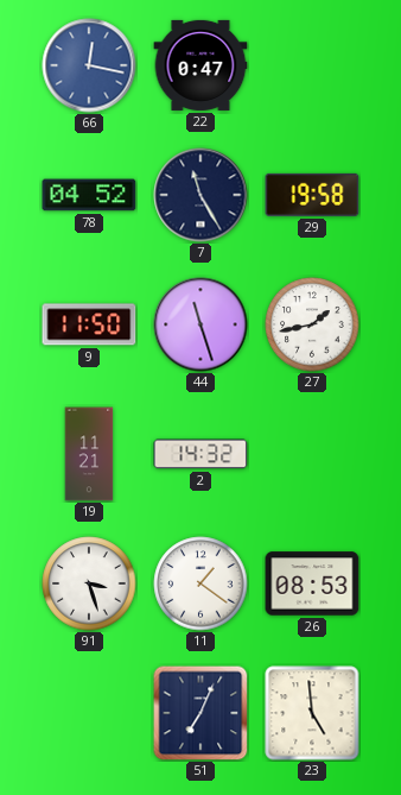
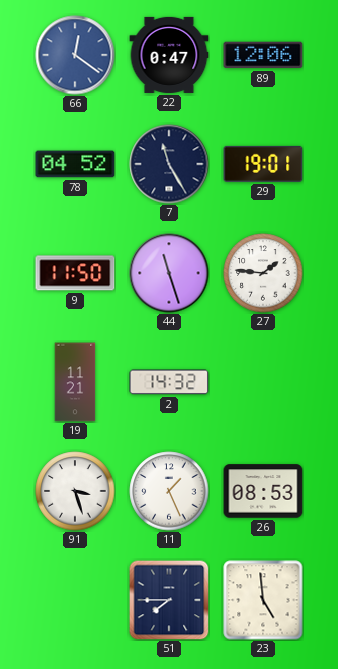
66: 12:17 -> 12:21
89: none -> 12:06
29: 19:58 -> 19:01
27: 1:43 -> 1:46
11: 1:21 -> 1:26
51: 7:04 -> 7:45
